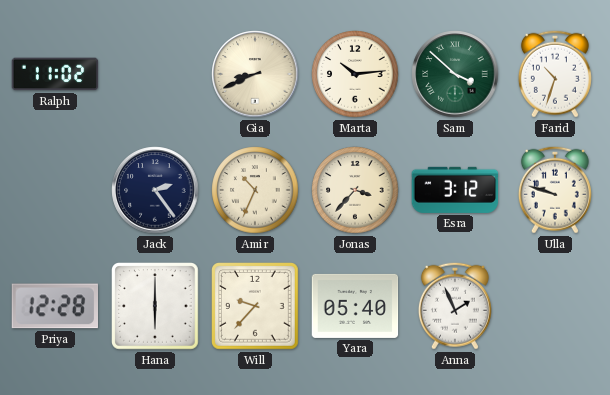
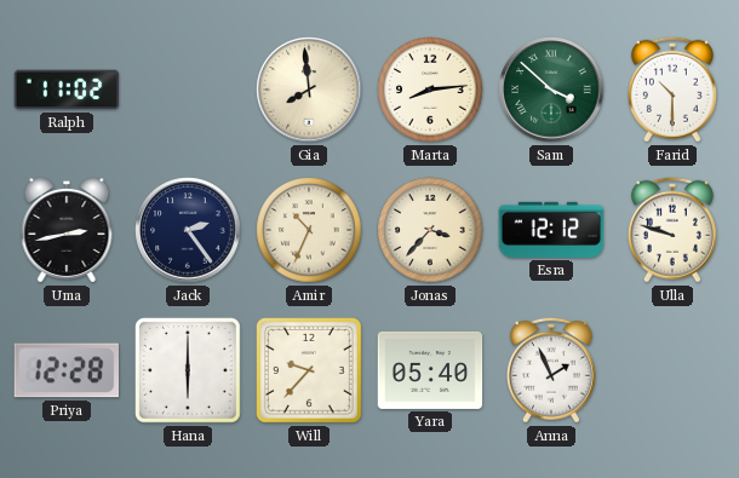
Gia: 8:41 -> 7:59
Marta: 10:14 -> 8:14
Farid: 10:33 -> 10:30
Uma: none -> 2:43
Esra: 3:12 -> 12:12
